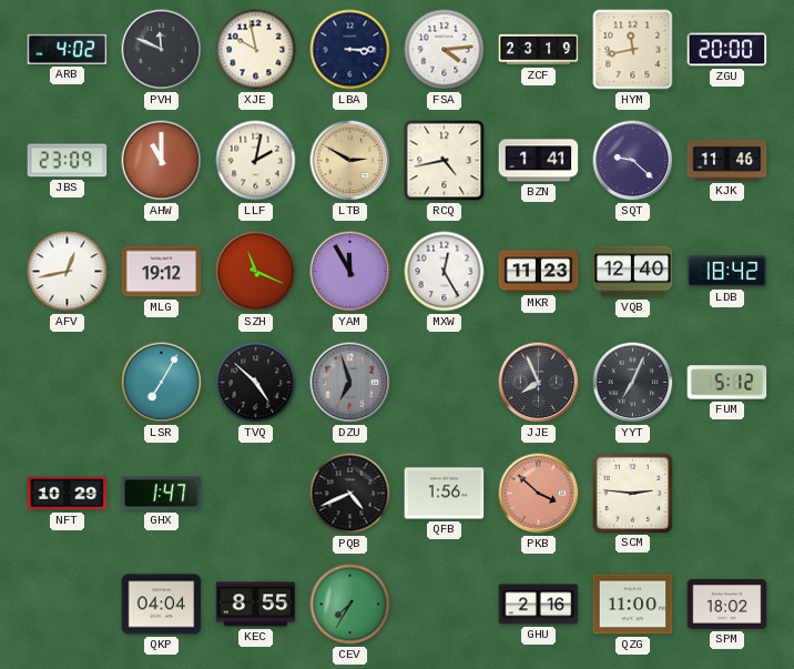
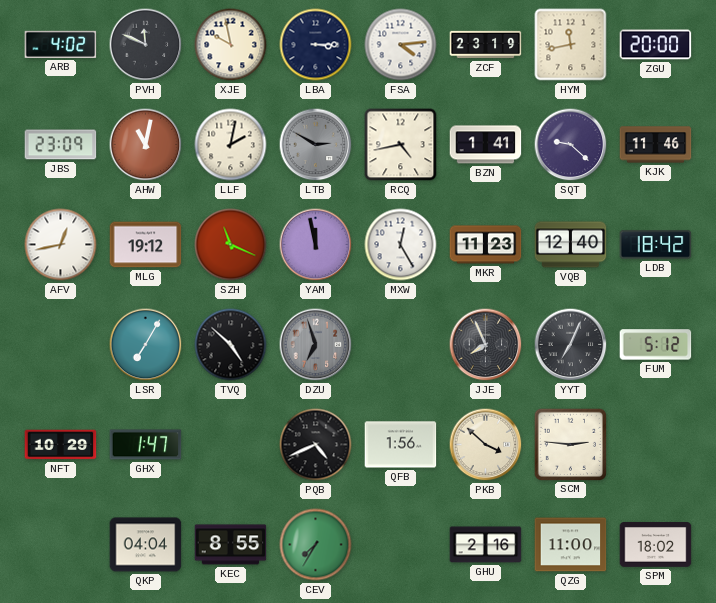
AHW: 11:00 -> 11:02
LTB dial: champagne -> grey
YAM: 11:55 -> 11:58
PKB dial: salmon -> cream
